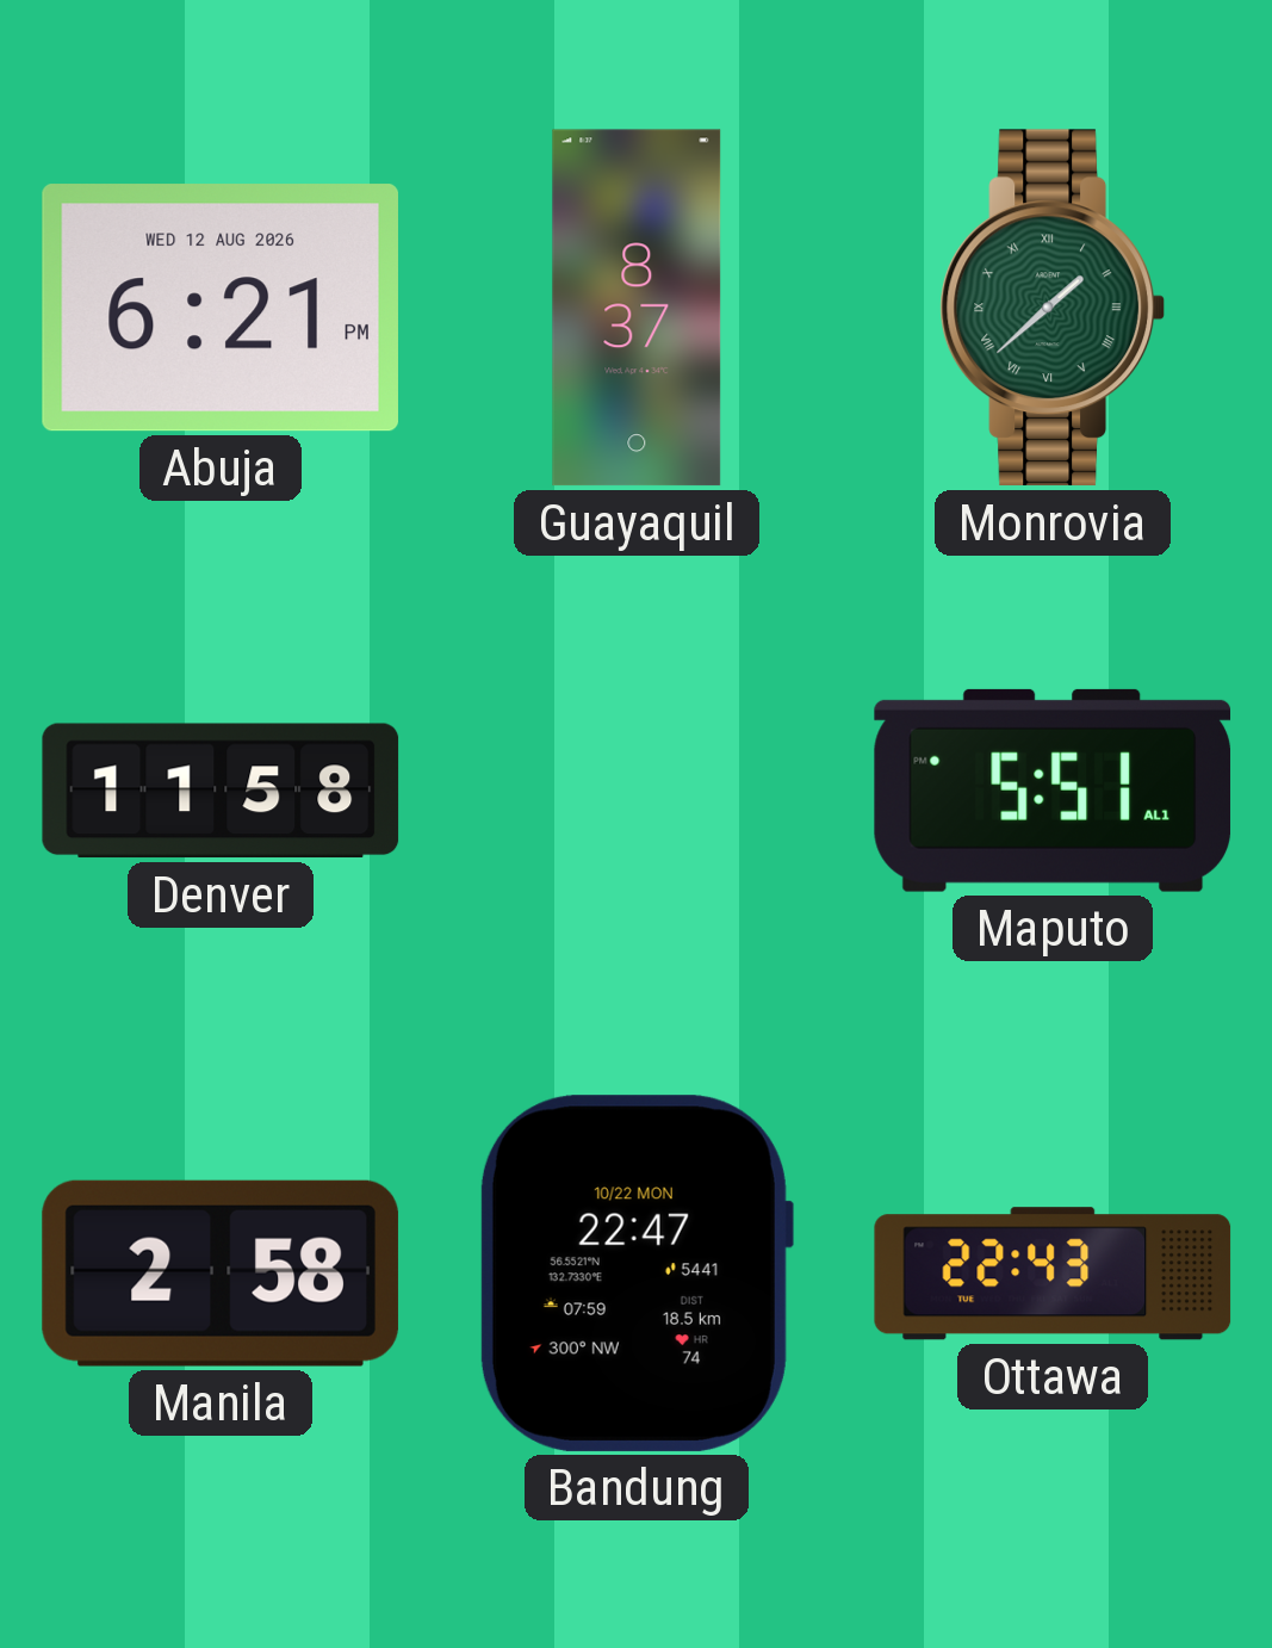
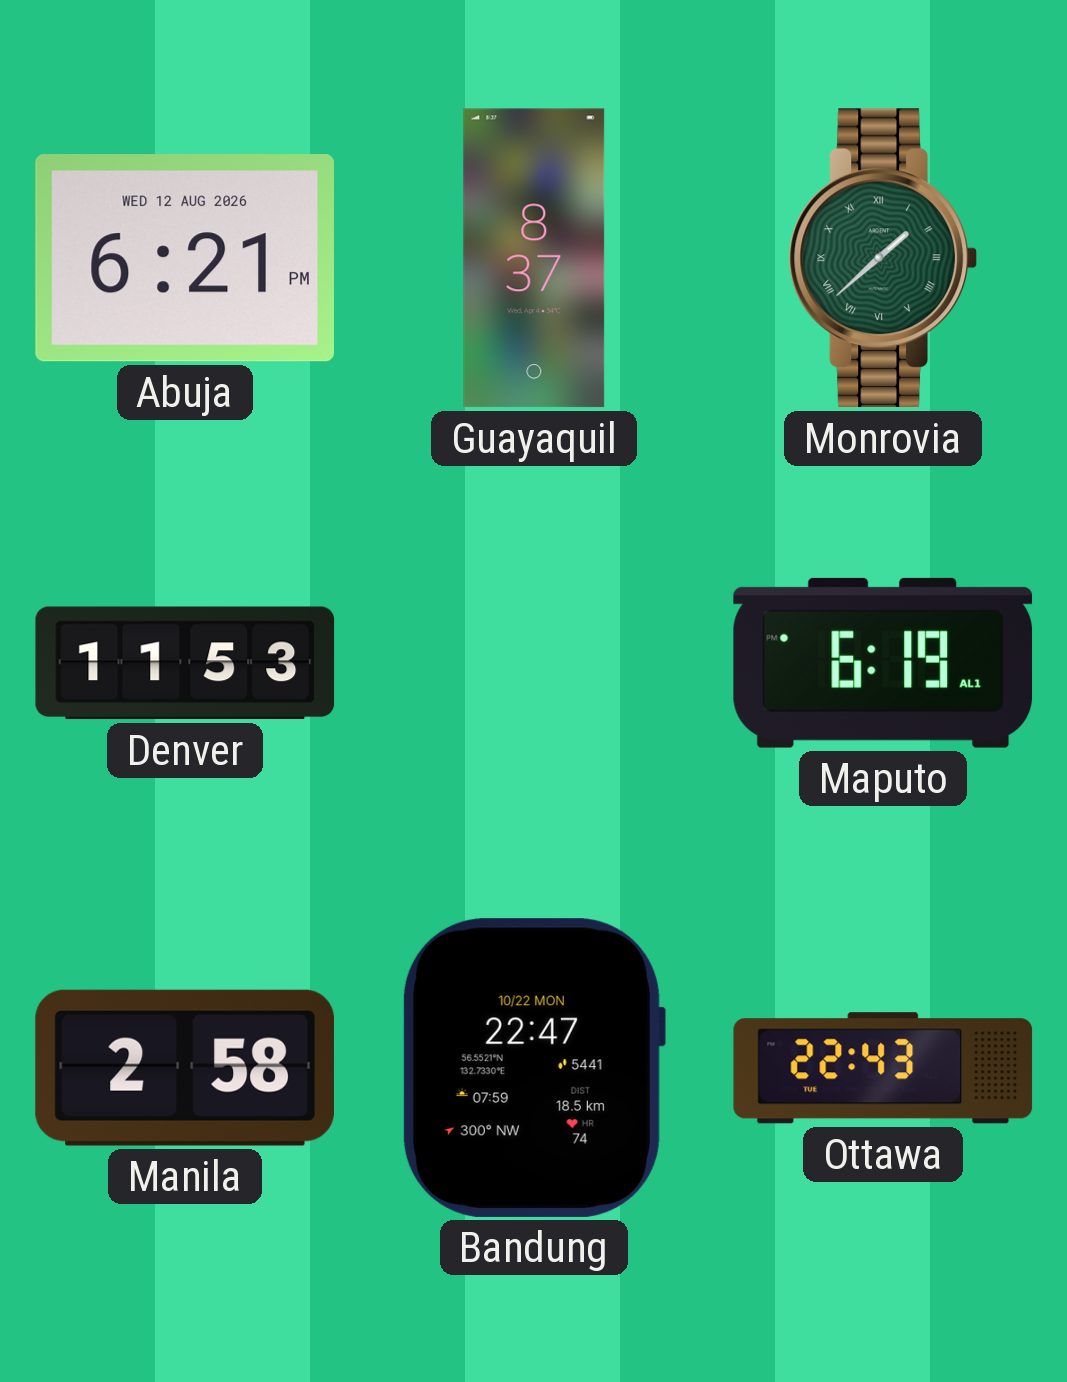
Denver: 11:58 -> 11:53
Maputo: 5:51 -> 6:19
